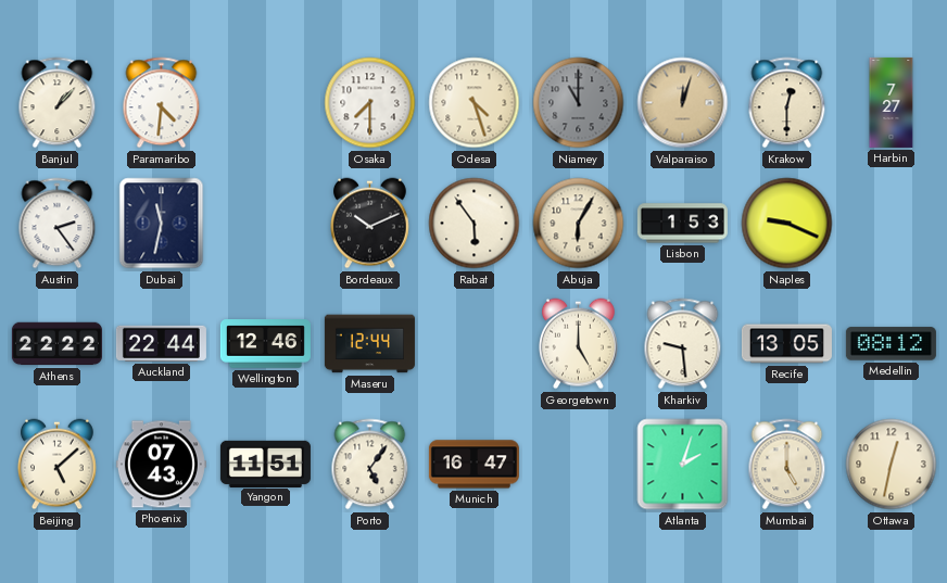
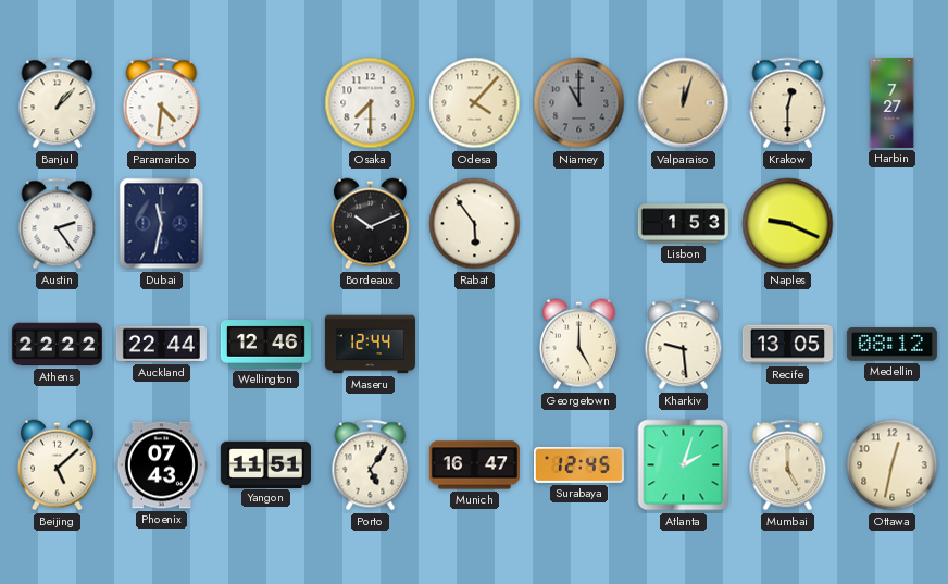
Odesa: 4:27 -> 4:07
Abuja: 6:05 -> none
Surabaya: none -> 12:45
